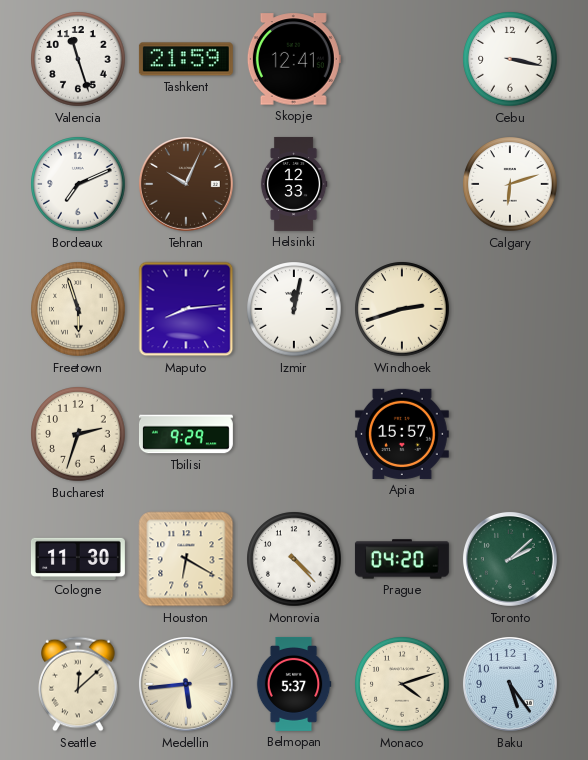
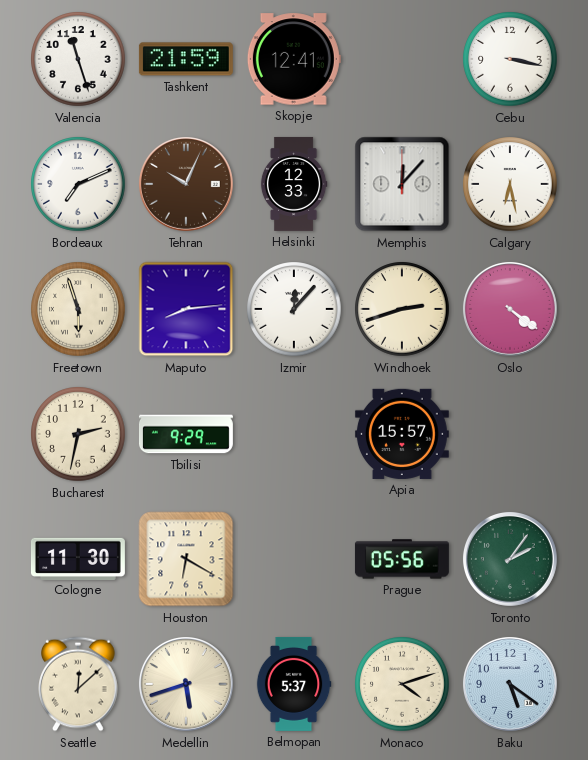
Memphis: none -> 12:07
Calgary: 6:12 -> 6:28
Izmir: 12:02 -> 12:07
Oslo: none -> 4:21
Bucharest: 2:33 -> 2:32
Monrovia: 4:23 -> none
Prague: 04:20 -> 05:56
Toronto: 2:08 -> 2:06
Medellin: 5:44 -> 5:42
Baku: 5:24 -> 5:21
